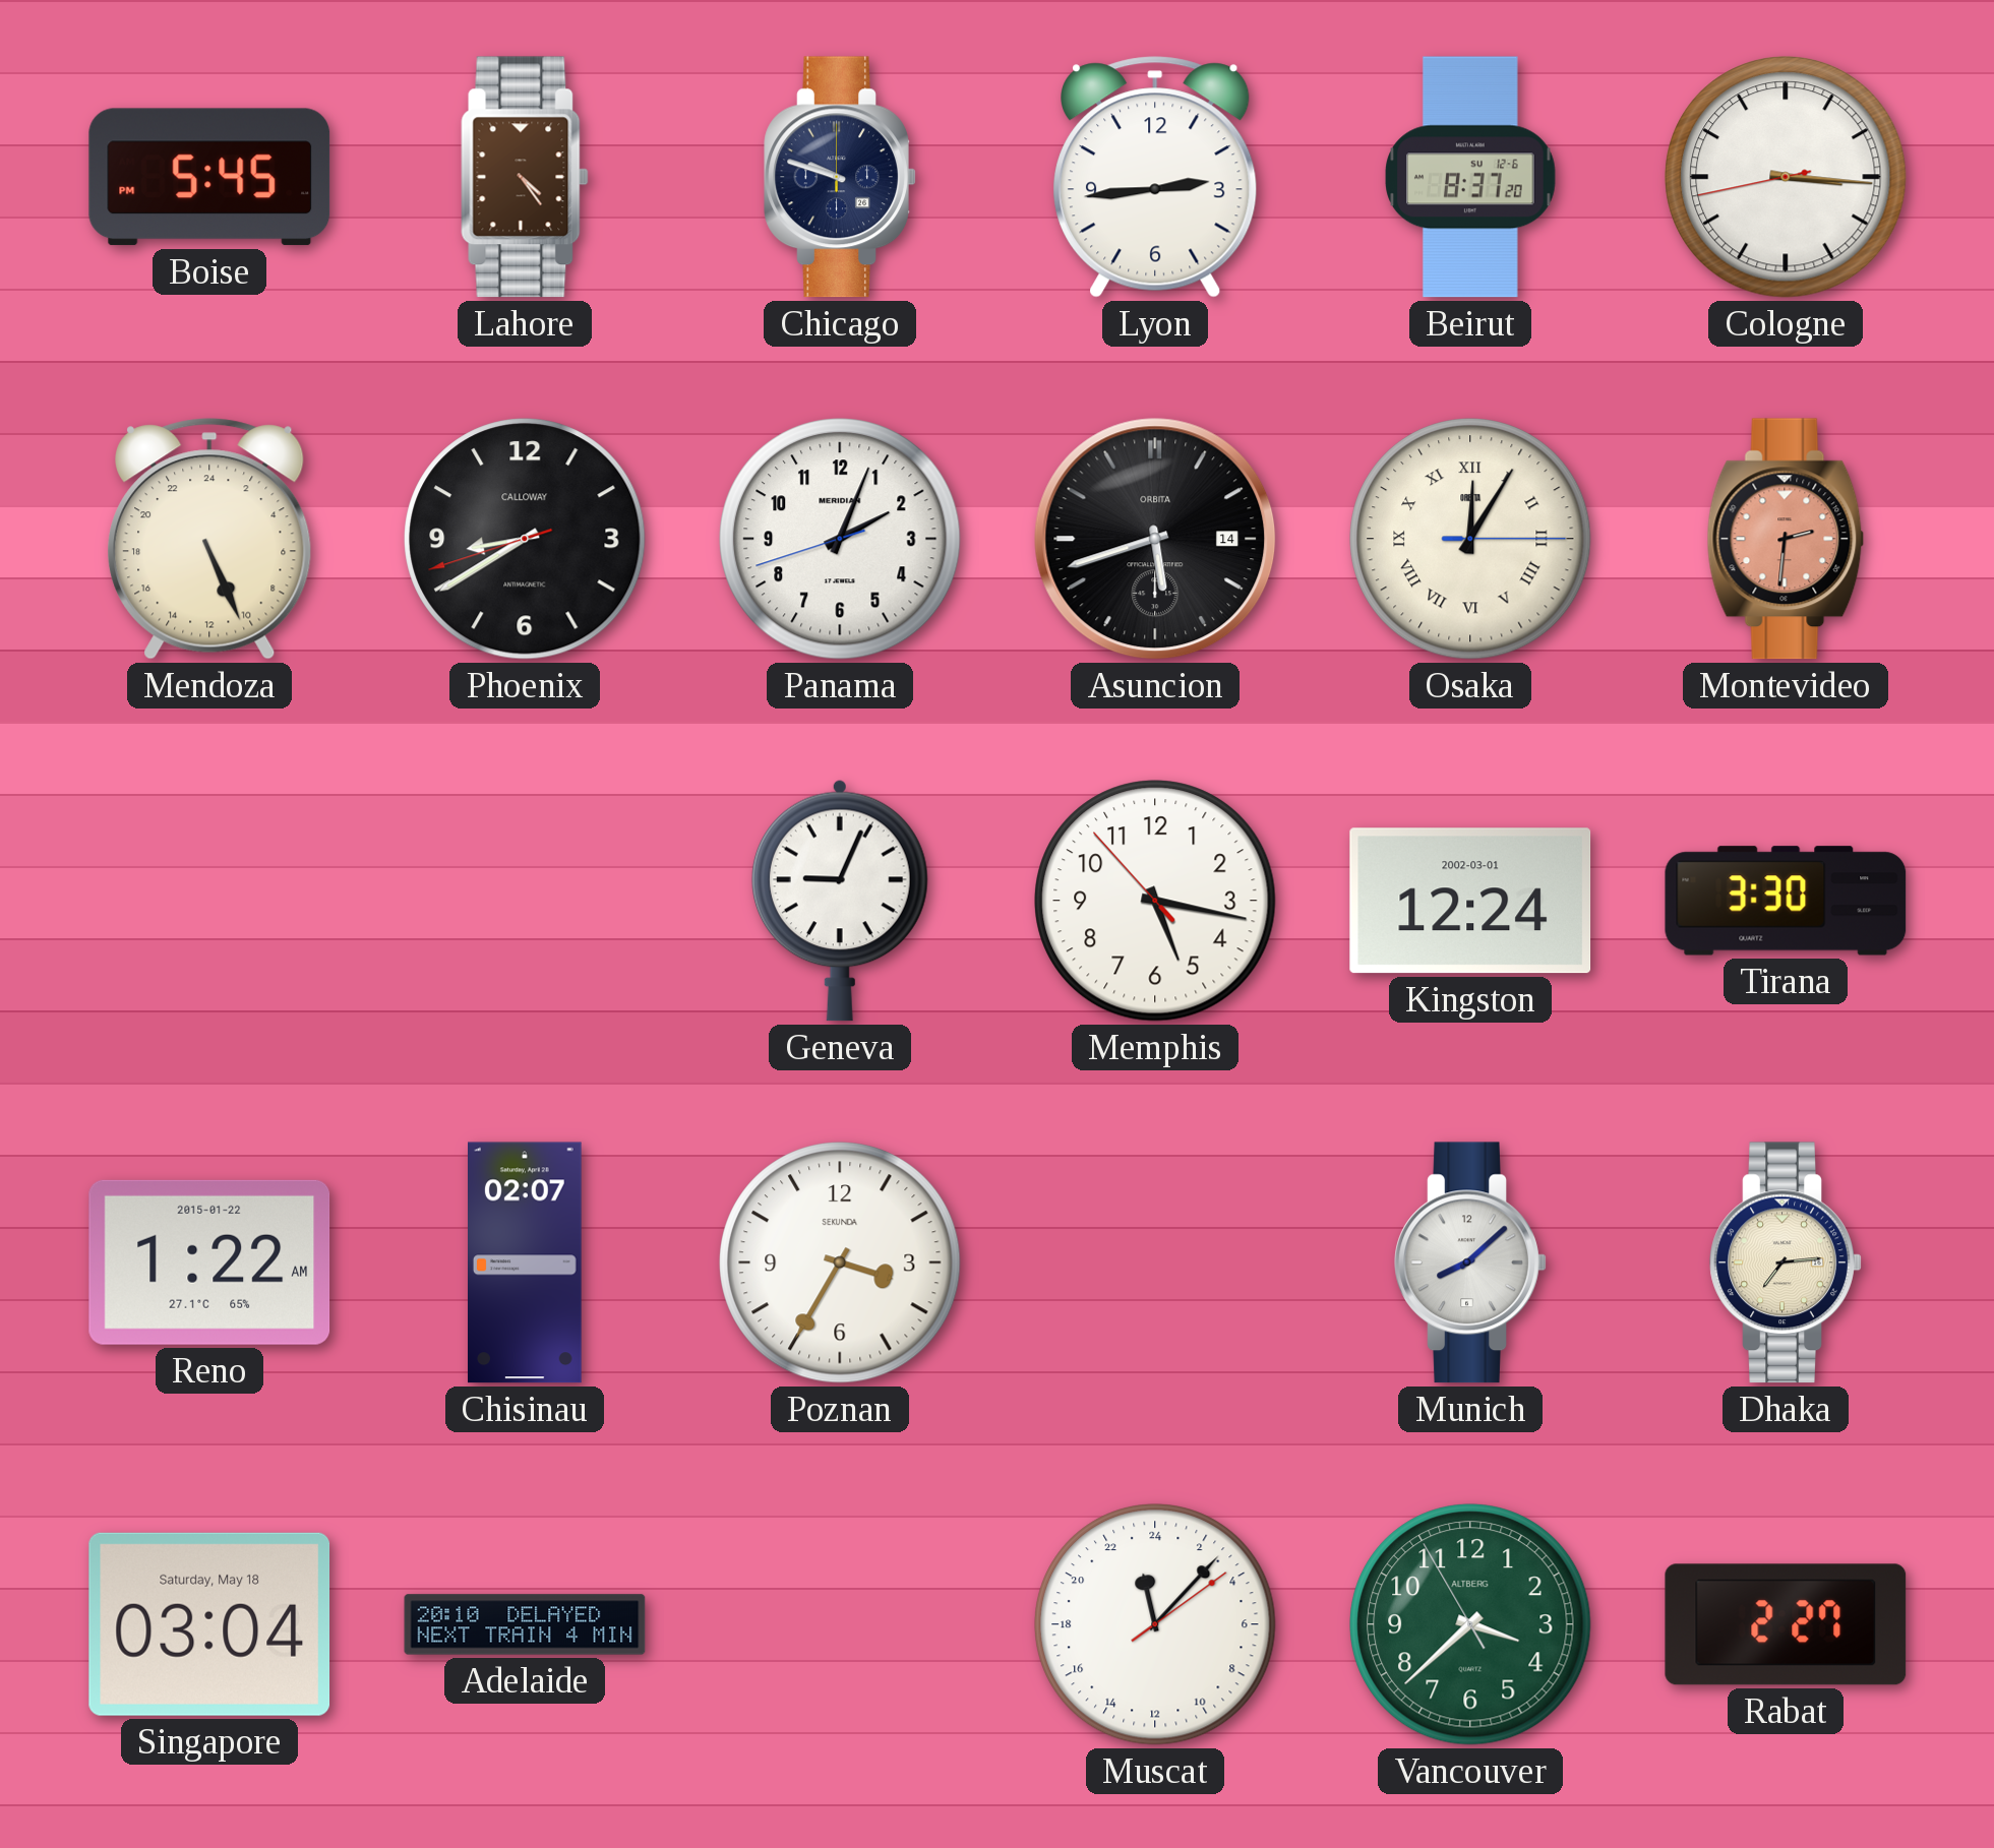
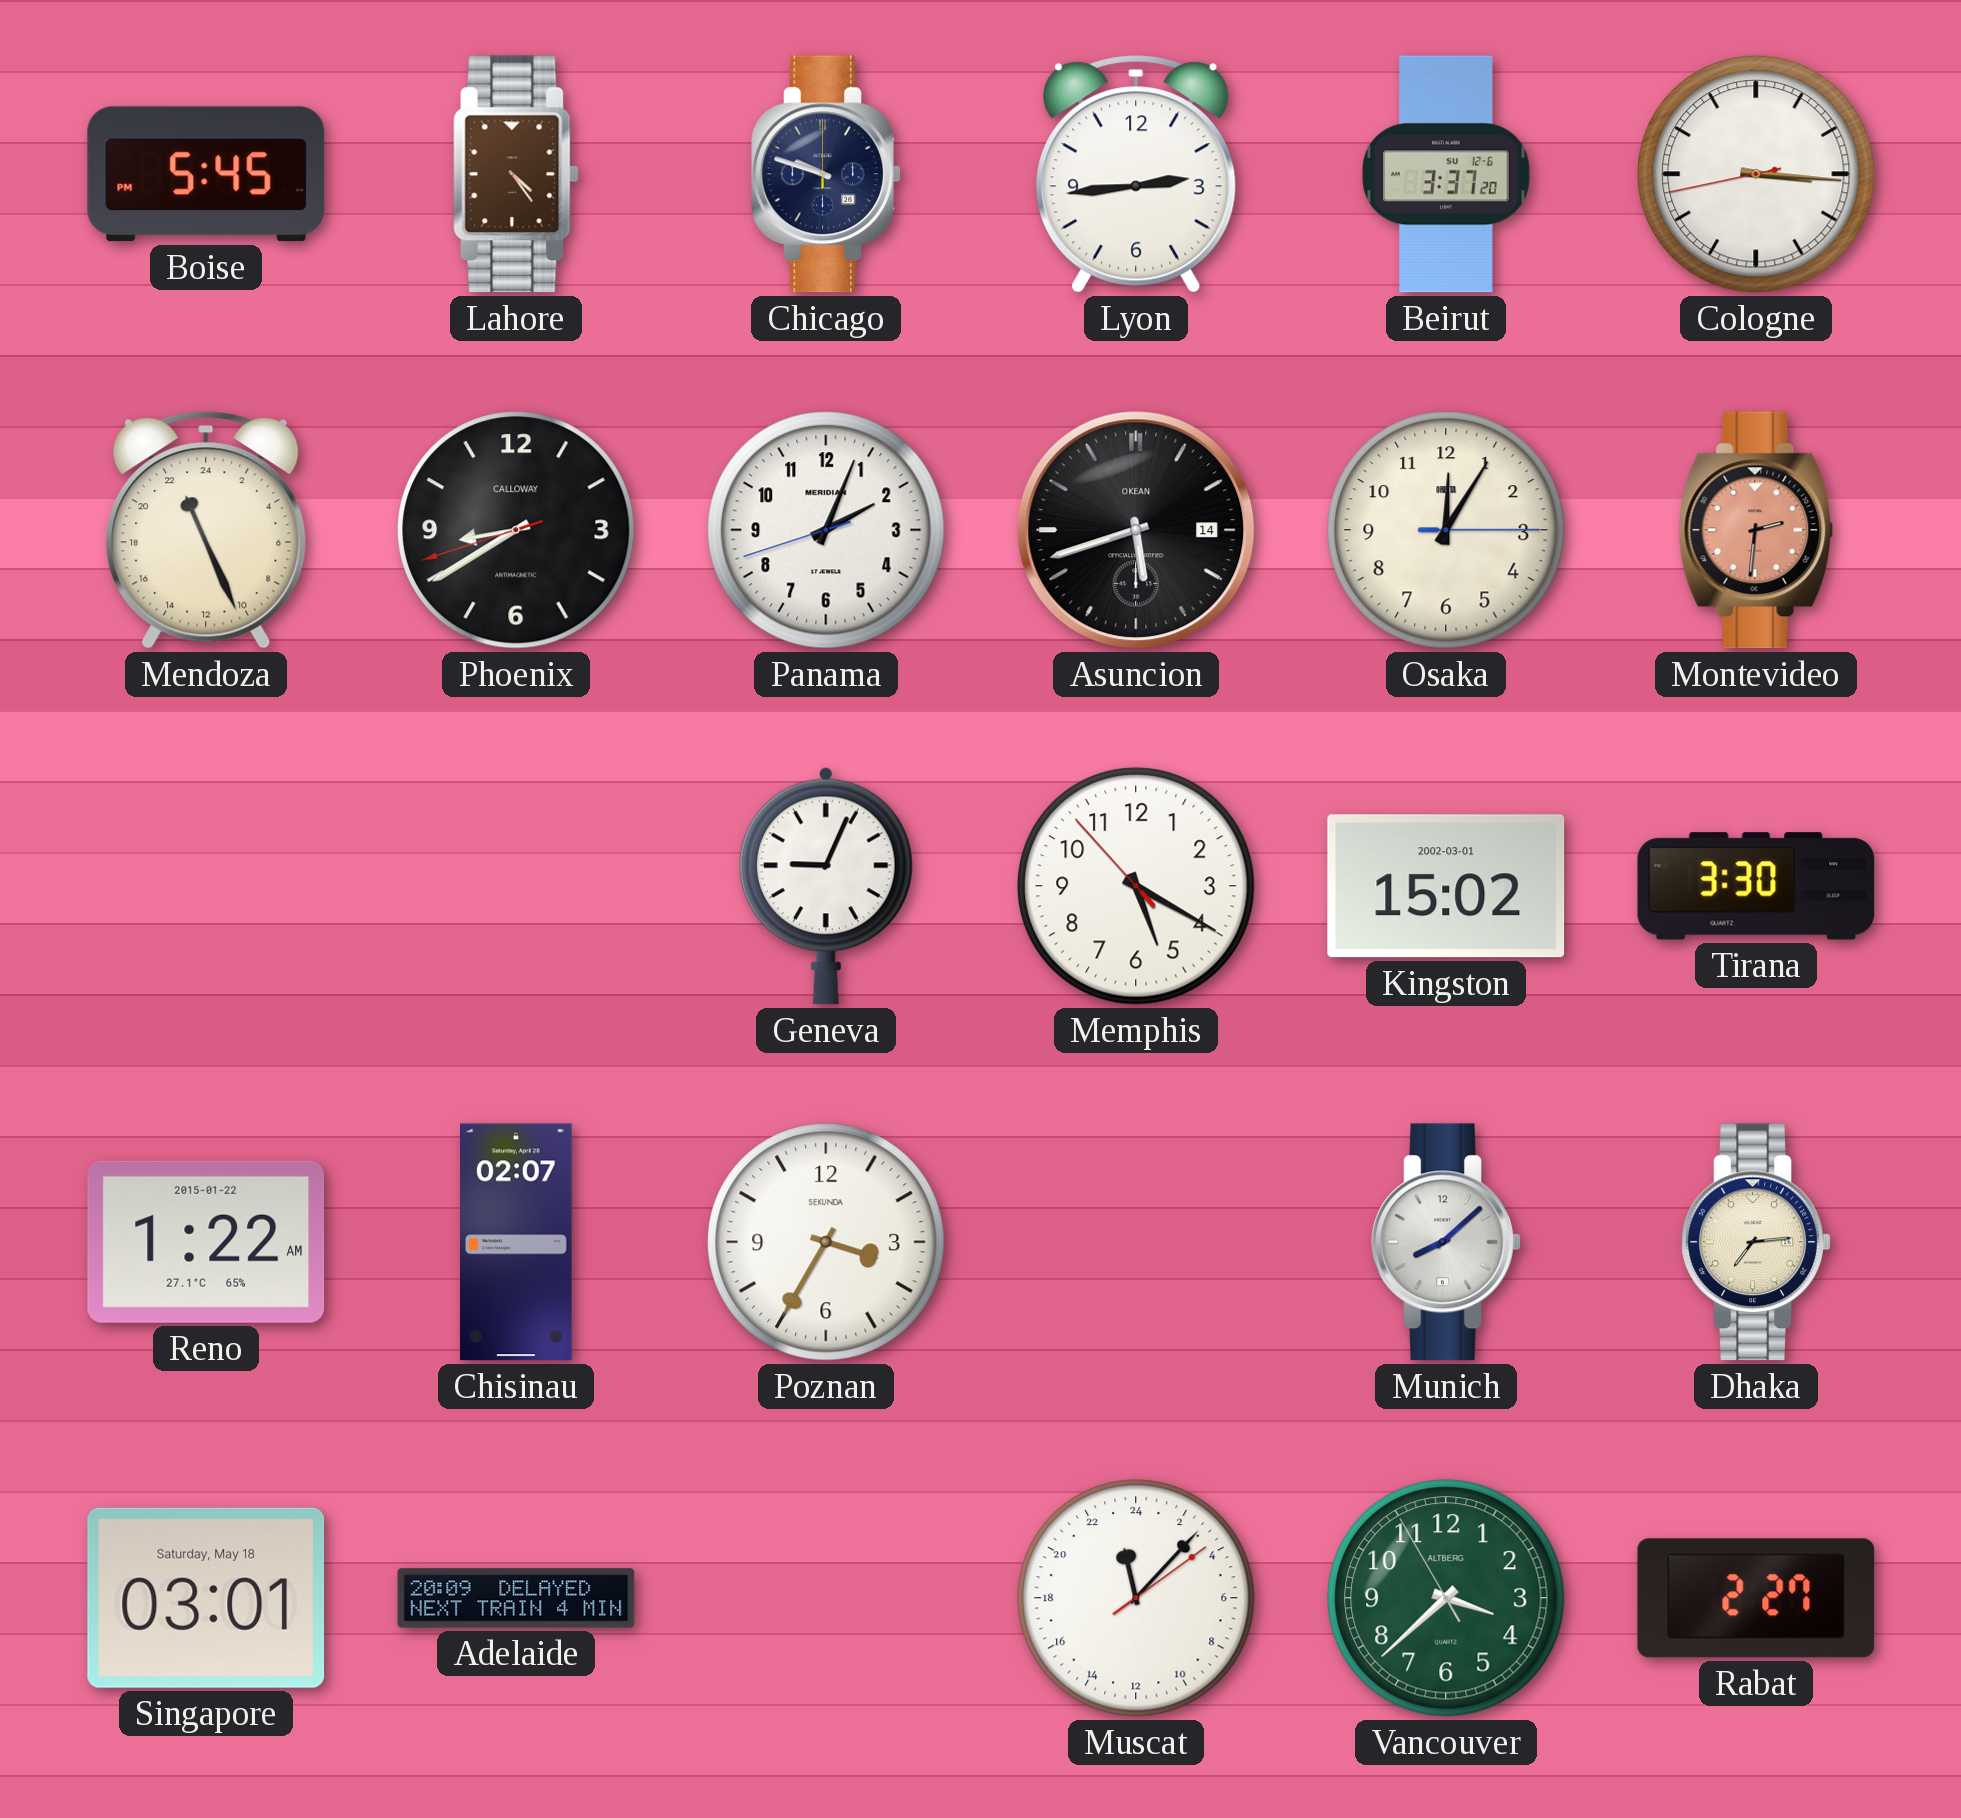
Beirut: 8:37 -> 3:37
Mendoza: 10:26 -> 22:26
Asuncion brand: ORBITA -> OKEAN
Osaka numerals: Roman -> Arabic
Memphis: 5:16 -> 5:19
Kingston: 12:24 -> 15:02
Singapore: 03:04 -> 03:01
Adelaide: 20:10 -> 20:09
